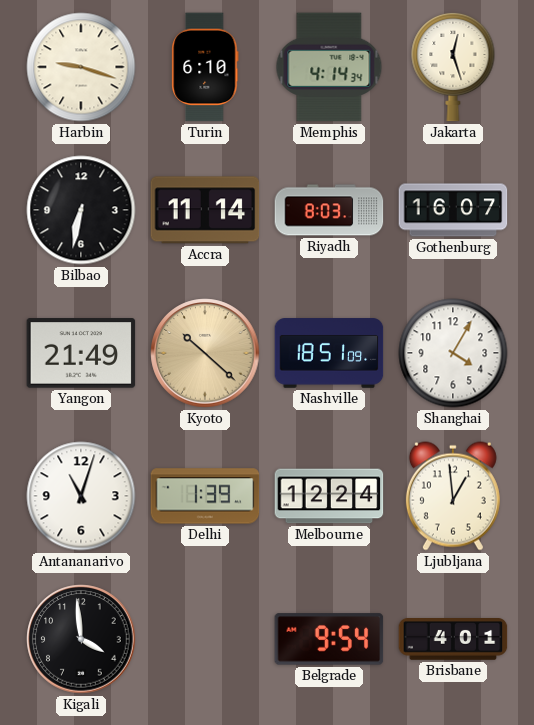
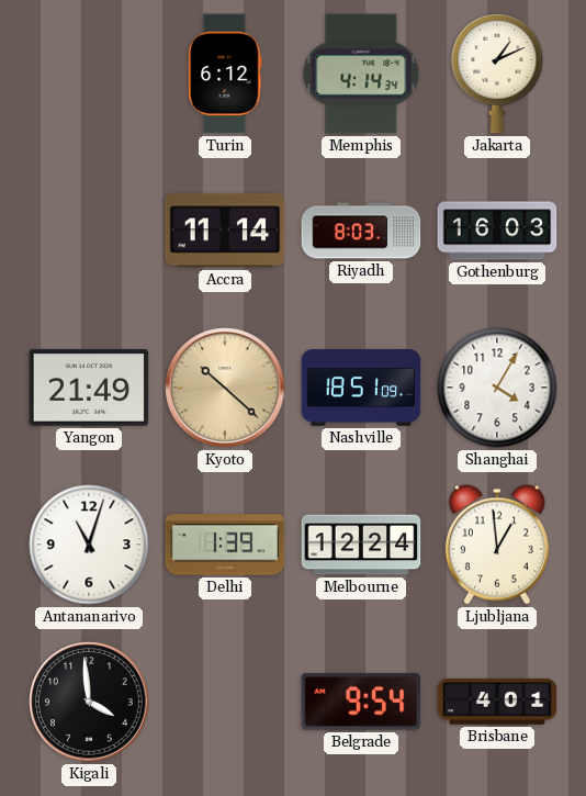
Harbin: 9:18 -> none
Turin: 6:10 -> 6:12
Jakarta: 12:27 -> 1:11
Bilbao: 6:32 -> none
Gothenburg: 16:07 -> 16:03
